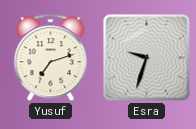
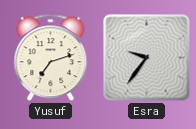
Esra: 9:33 -> 9:36
